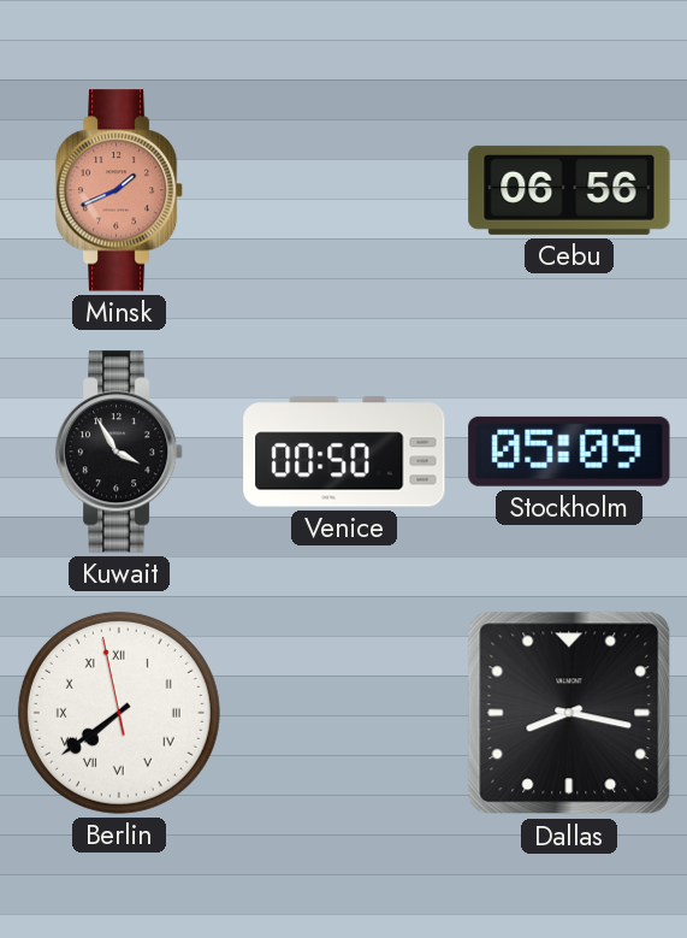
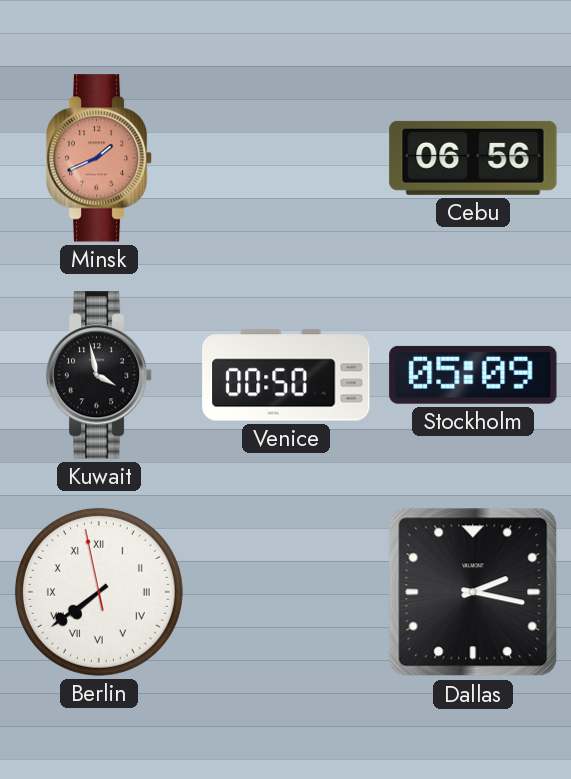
Kuwait: 3:55 -> 3:58
Dallas: 8:17 -> 2:17
